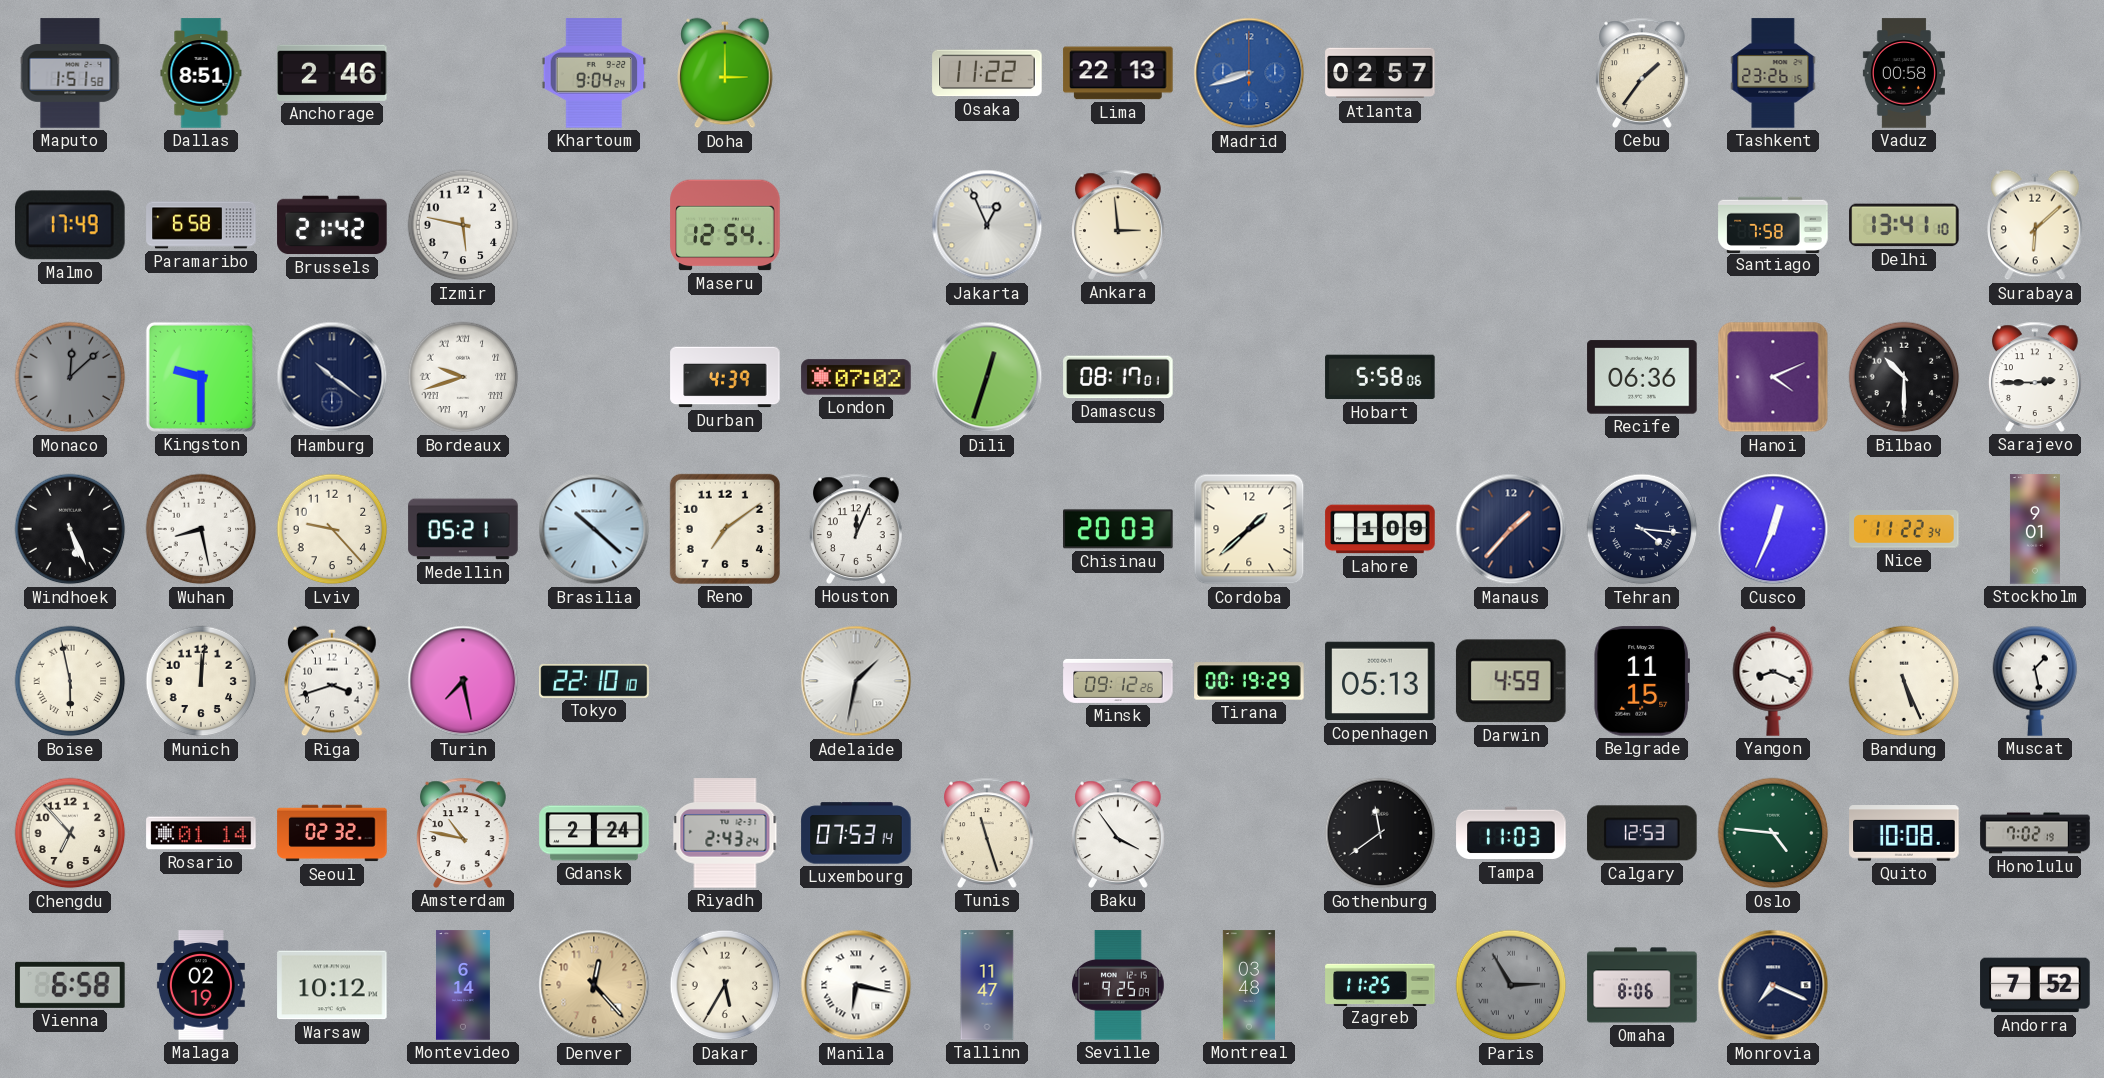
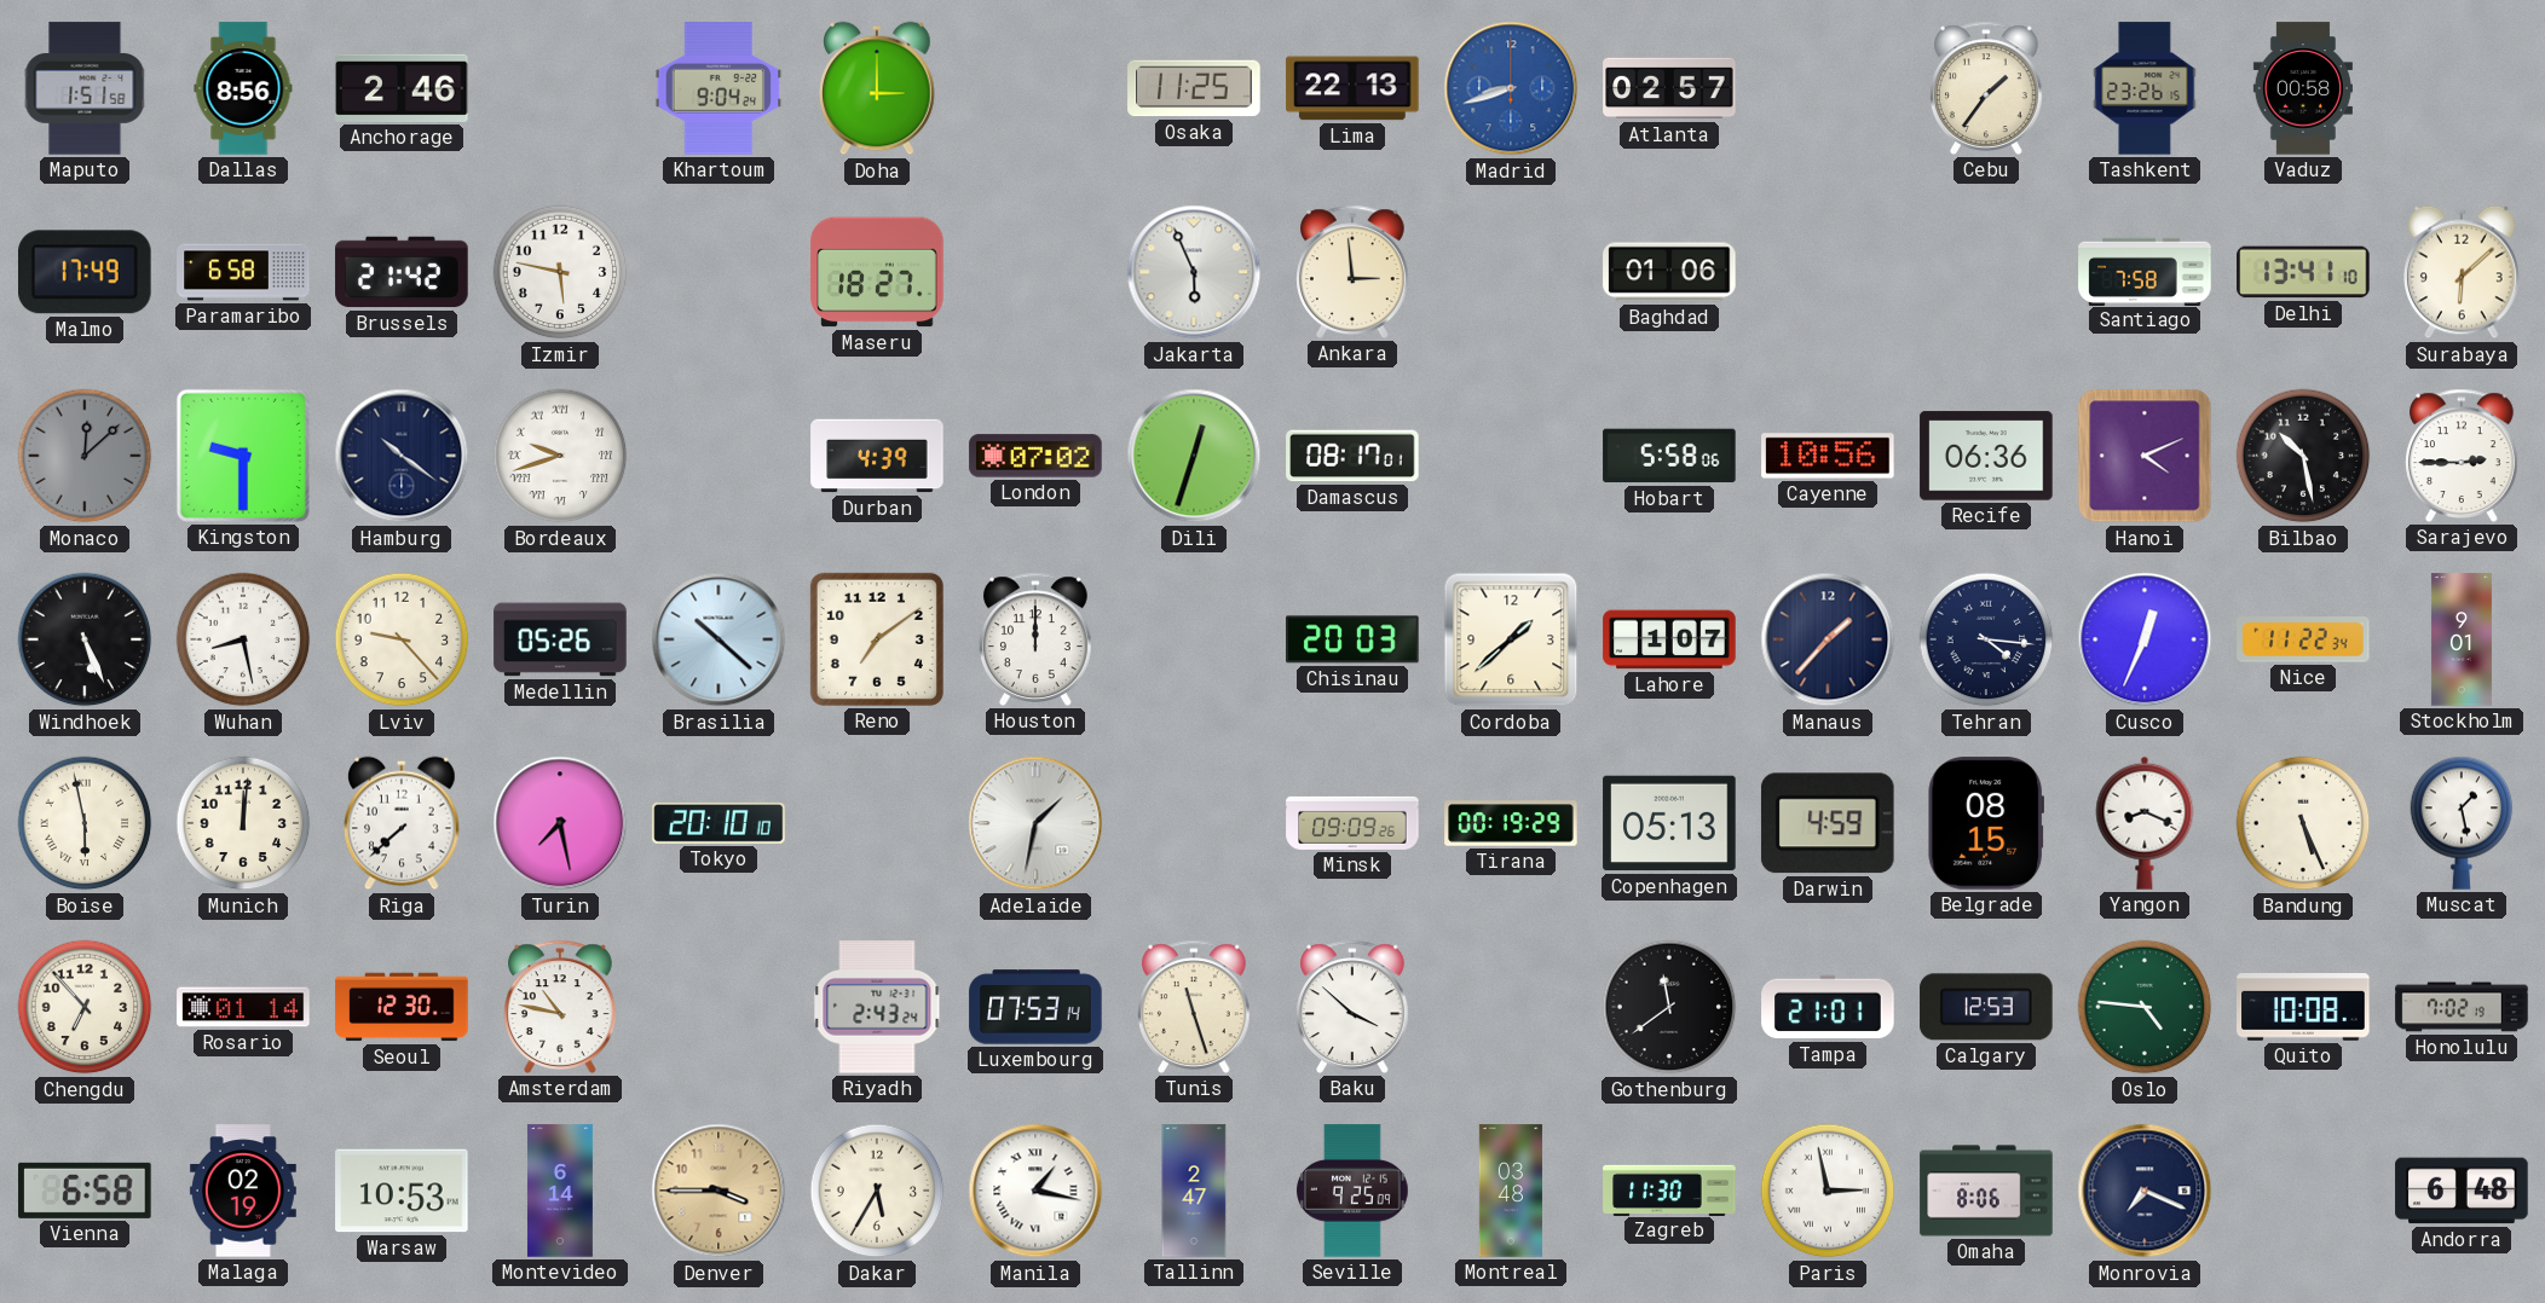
Dallas: 8:51 -> 8:56
Osaka: 11:22 -> 11:25
Maseru: 12:54 -> 18:27
Jakarta: 12:56 -> 5:56
Baghdad: none -> 01:06
Cayenne: none -> 10:56
Bilbao: 10:30 -> 10:28
Medellin: 05:21 -> 05:26
Houston: 12:04 -> 12:00
Lahore: 1:09 -> 1:07
Riga: 3:42 -> 7:38
Tokyo: 22:10 -> 20:10
Minsk: 09:12 -> 09:09
Belgrade: 11:15 -> 08:15
Seoul: 02:32 -> 12:30
Gdansk: 2:24 -> none
Baku: 3:54 -> 3:52
Tampa: 11:03 -> 21:01
Warsaw: 10:12 -> 10:53
Denver: 12:23 -> 3:45
Manila: 6:17 -> 1:17
Tallinn: 11:47 -> 2:47
Zagreb: 11:25 -> 11:30
Paris: 2:55 -> 2:58
Paris dial: grey -> white
Andorra: 7:52 -> 6:48
